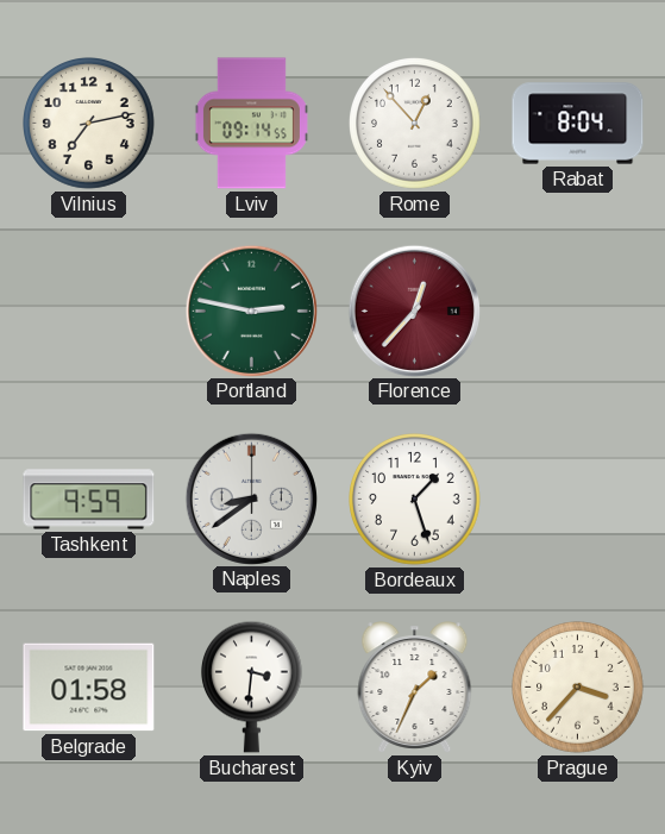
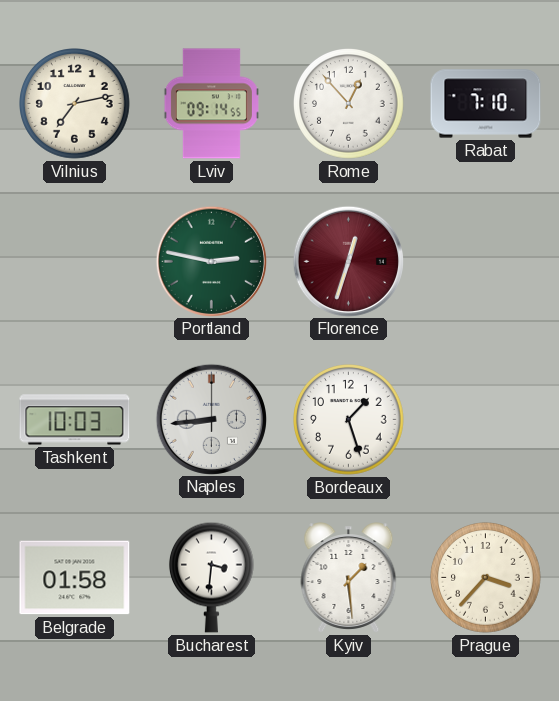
Rabat: 8:04 -> 7:10
Florence: 12:37 -> 12:33
Tashkent: 9:59 -> 10:03
Naples: 8:39 -> 8:44
Kyiv: 1:34 -> 1:29
